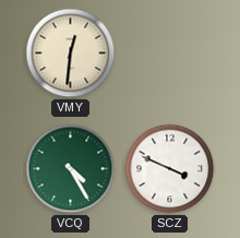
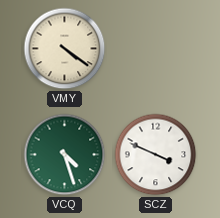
VMY: 12:31 -> 4:21
VCQ: 4:25 -> 4:27
